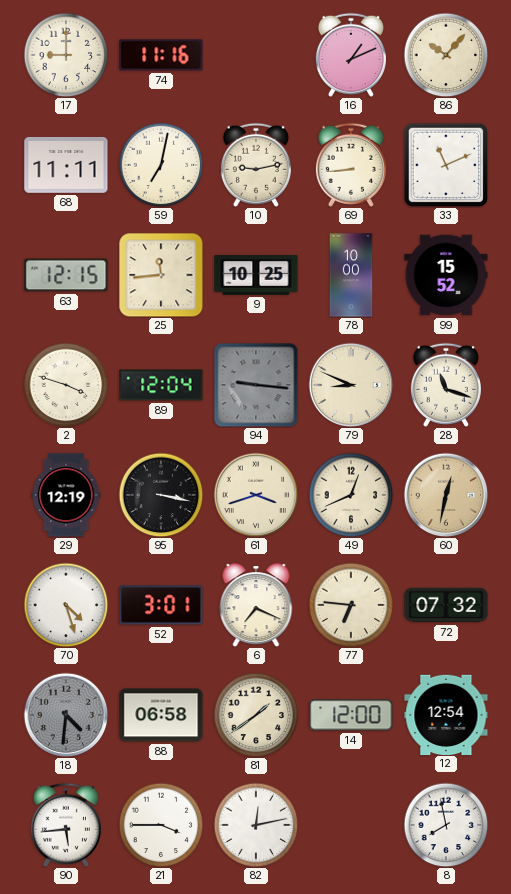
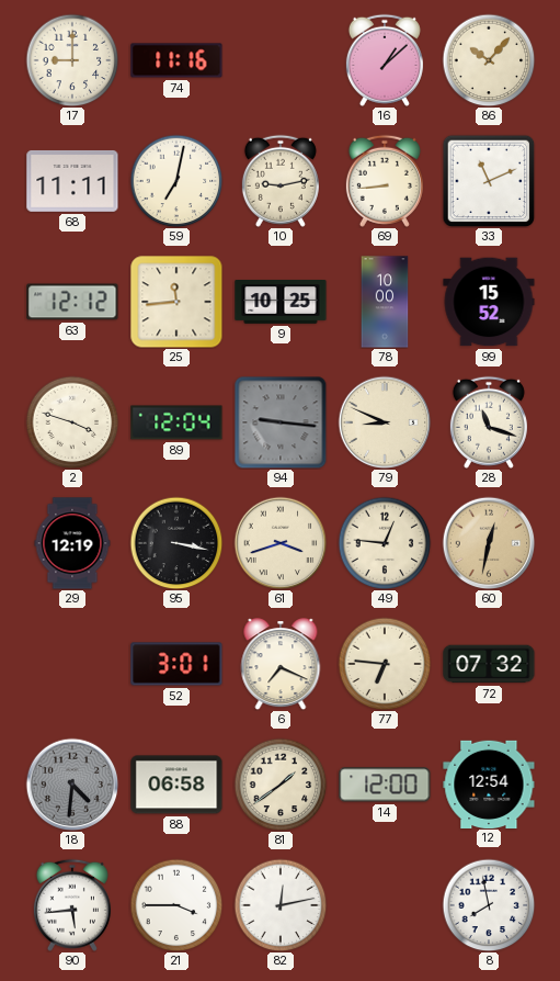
16: 1:11 -> 1:08
63: 12:15 -> 12:12
49: 12:41 -> 12:46
70: 4:27 -> none
